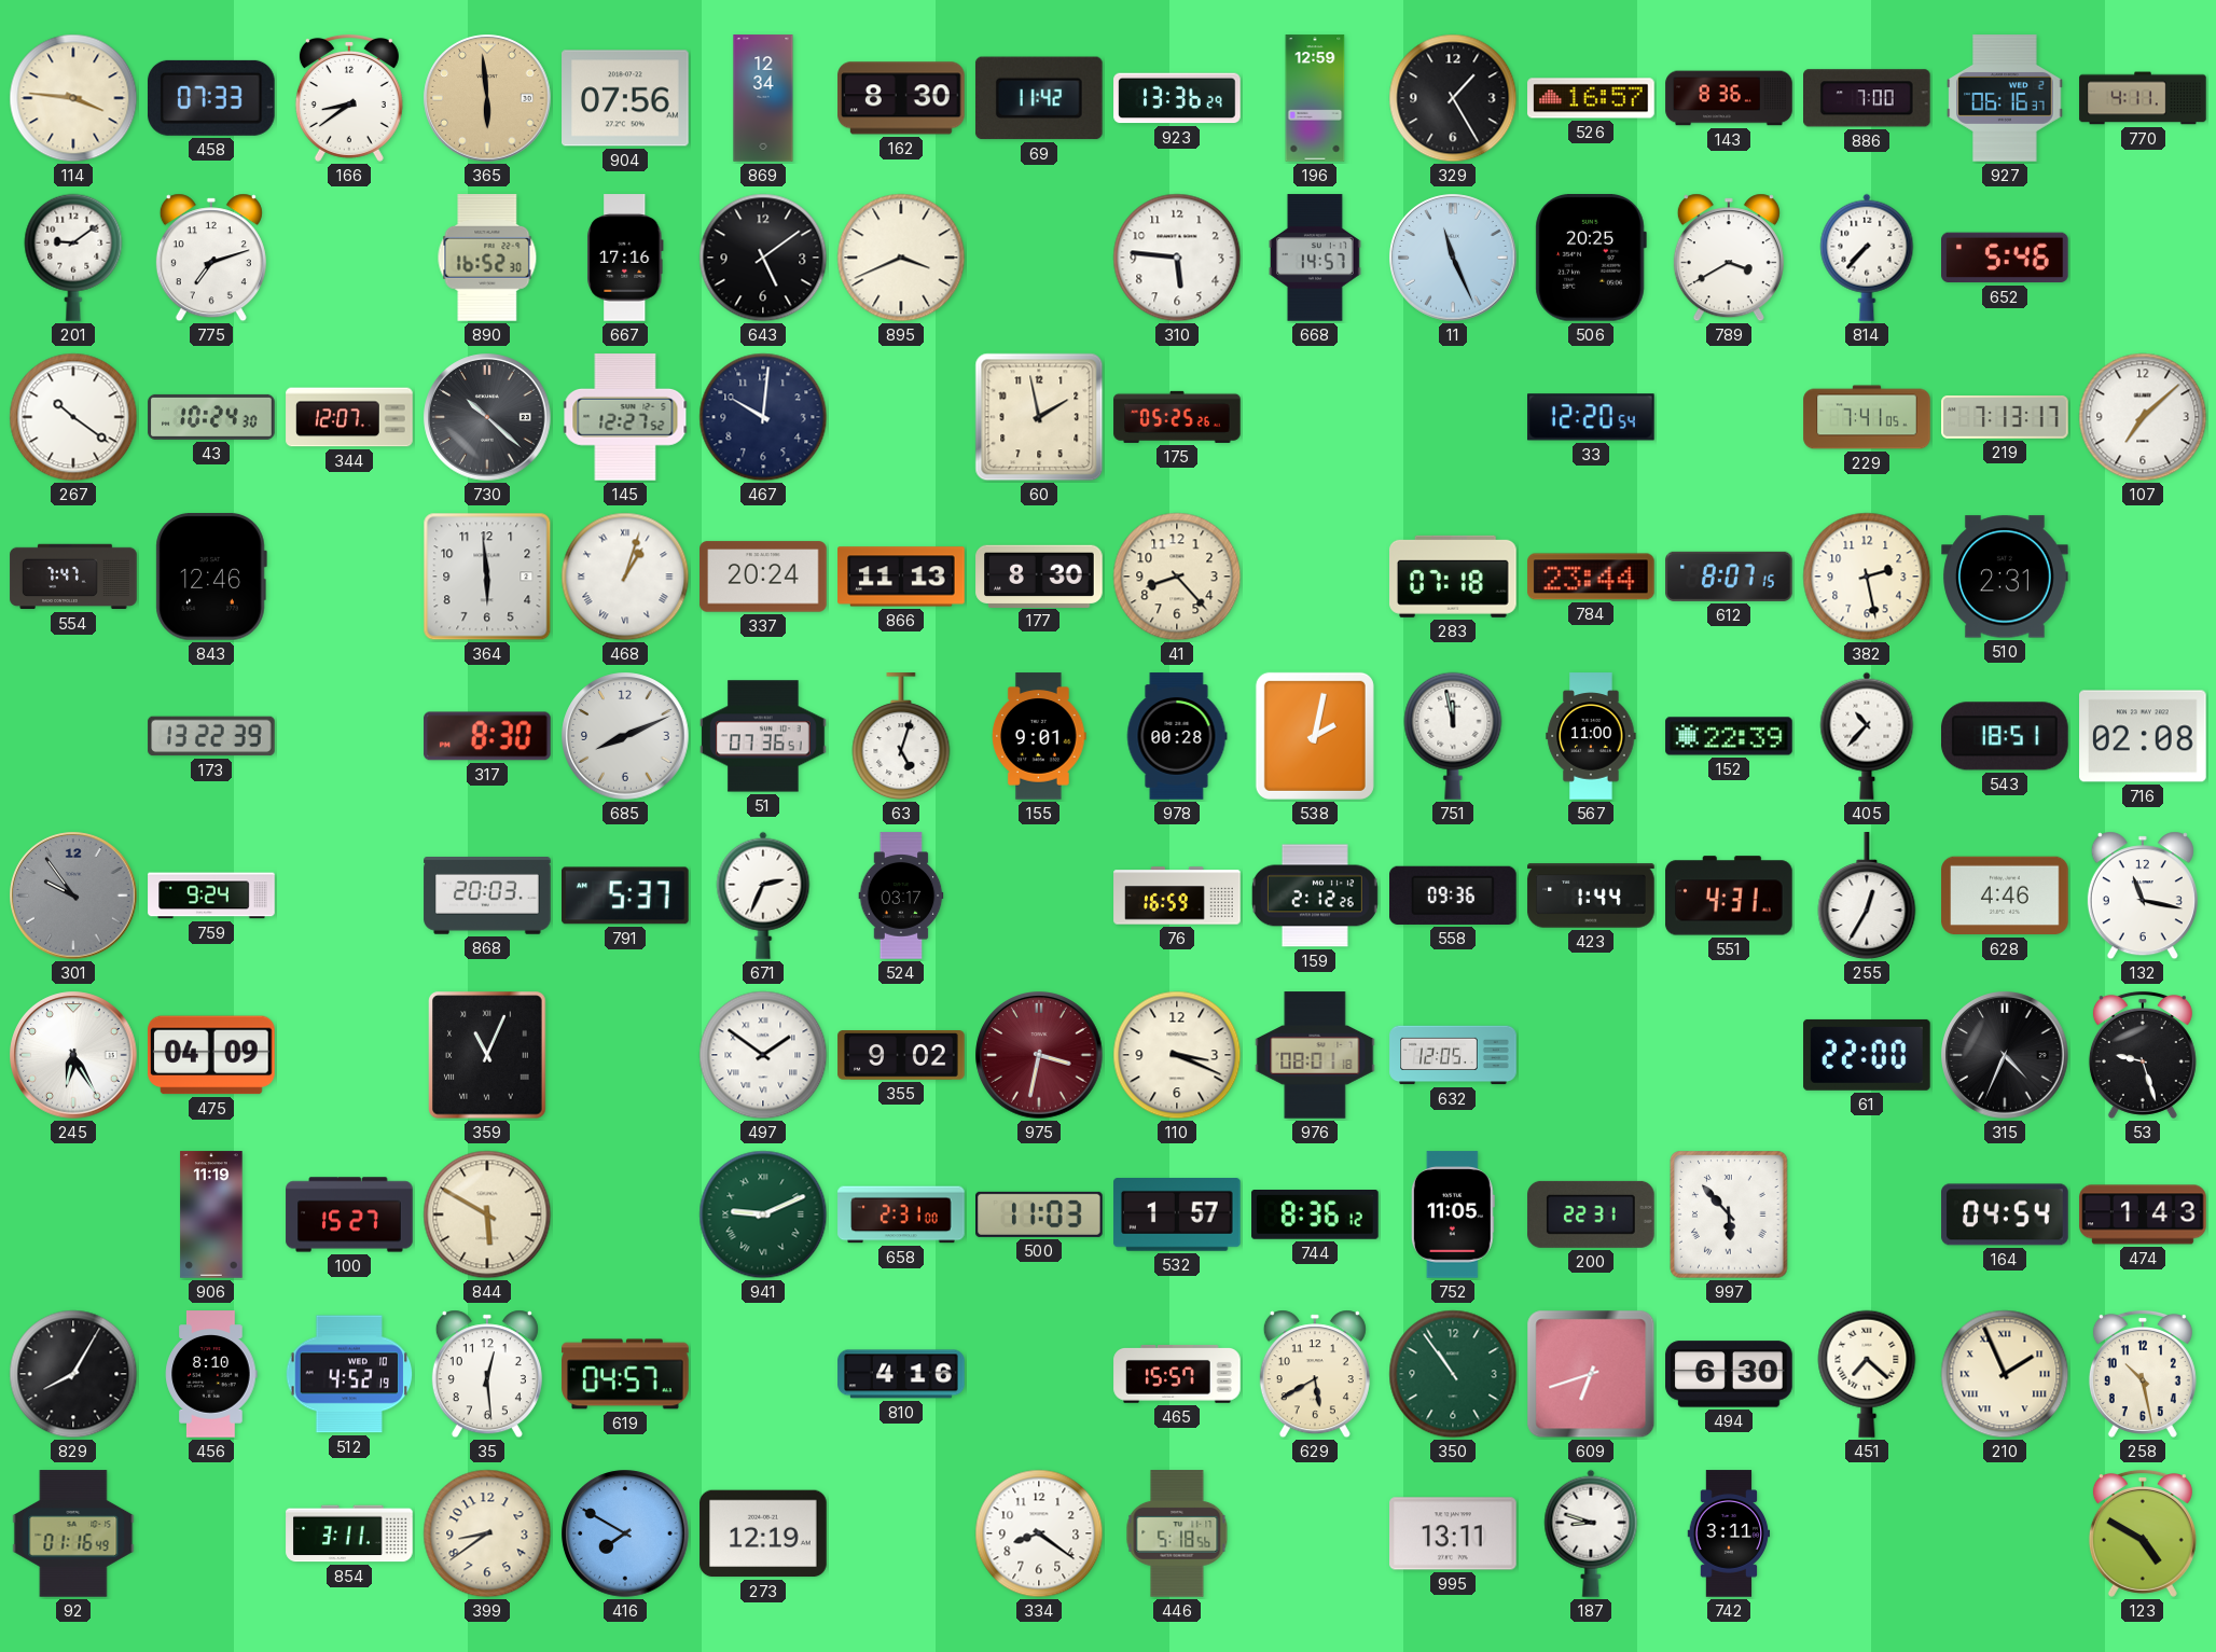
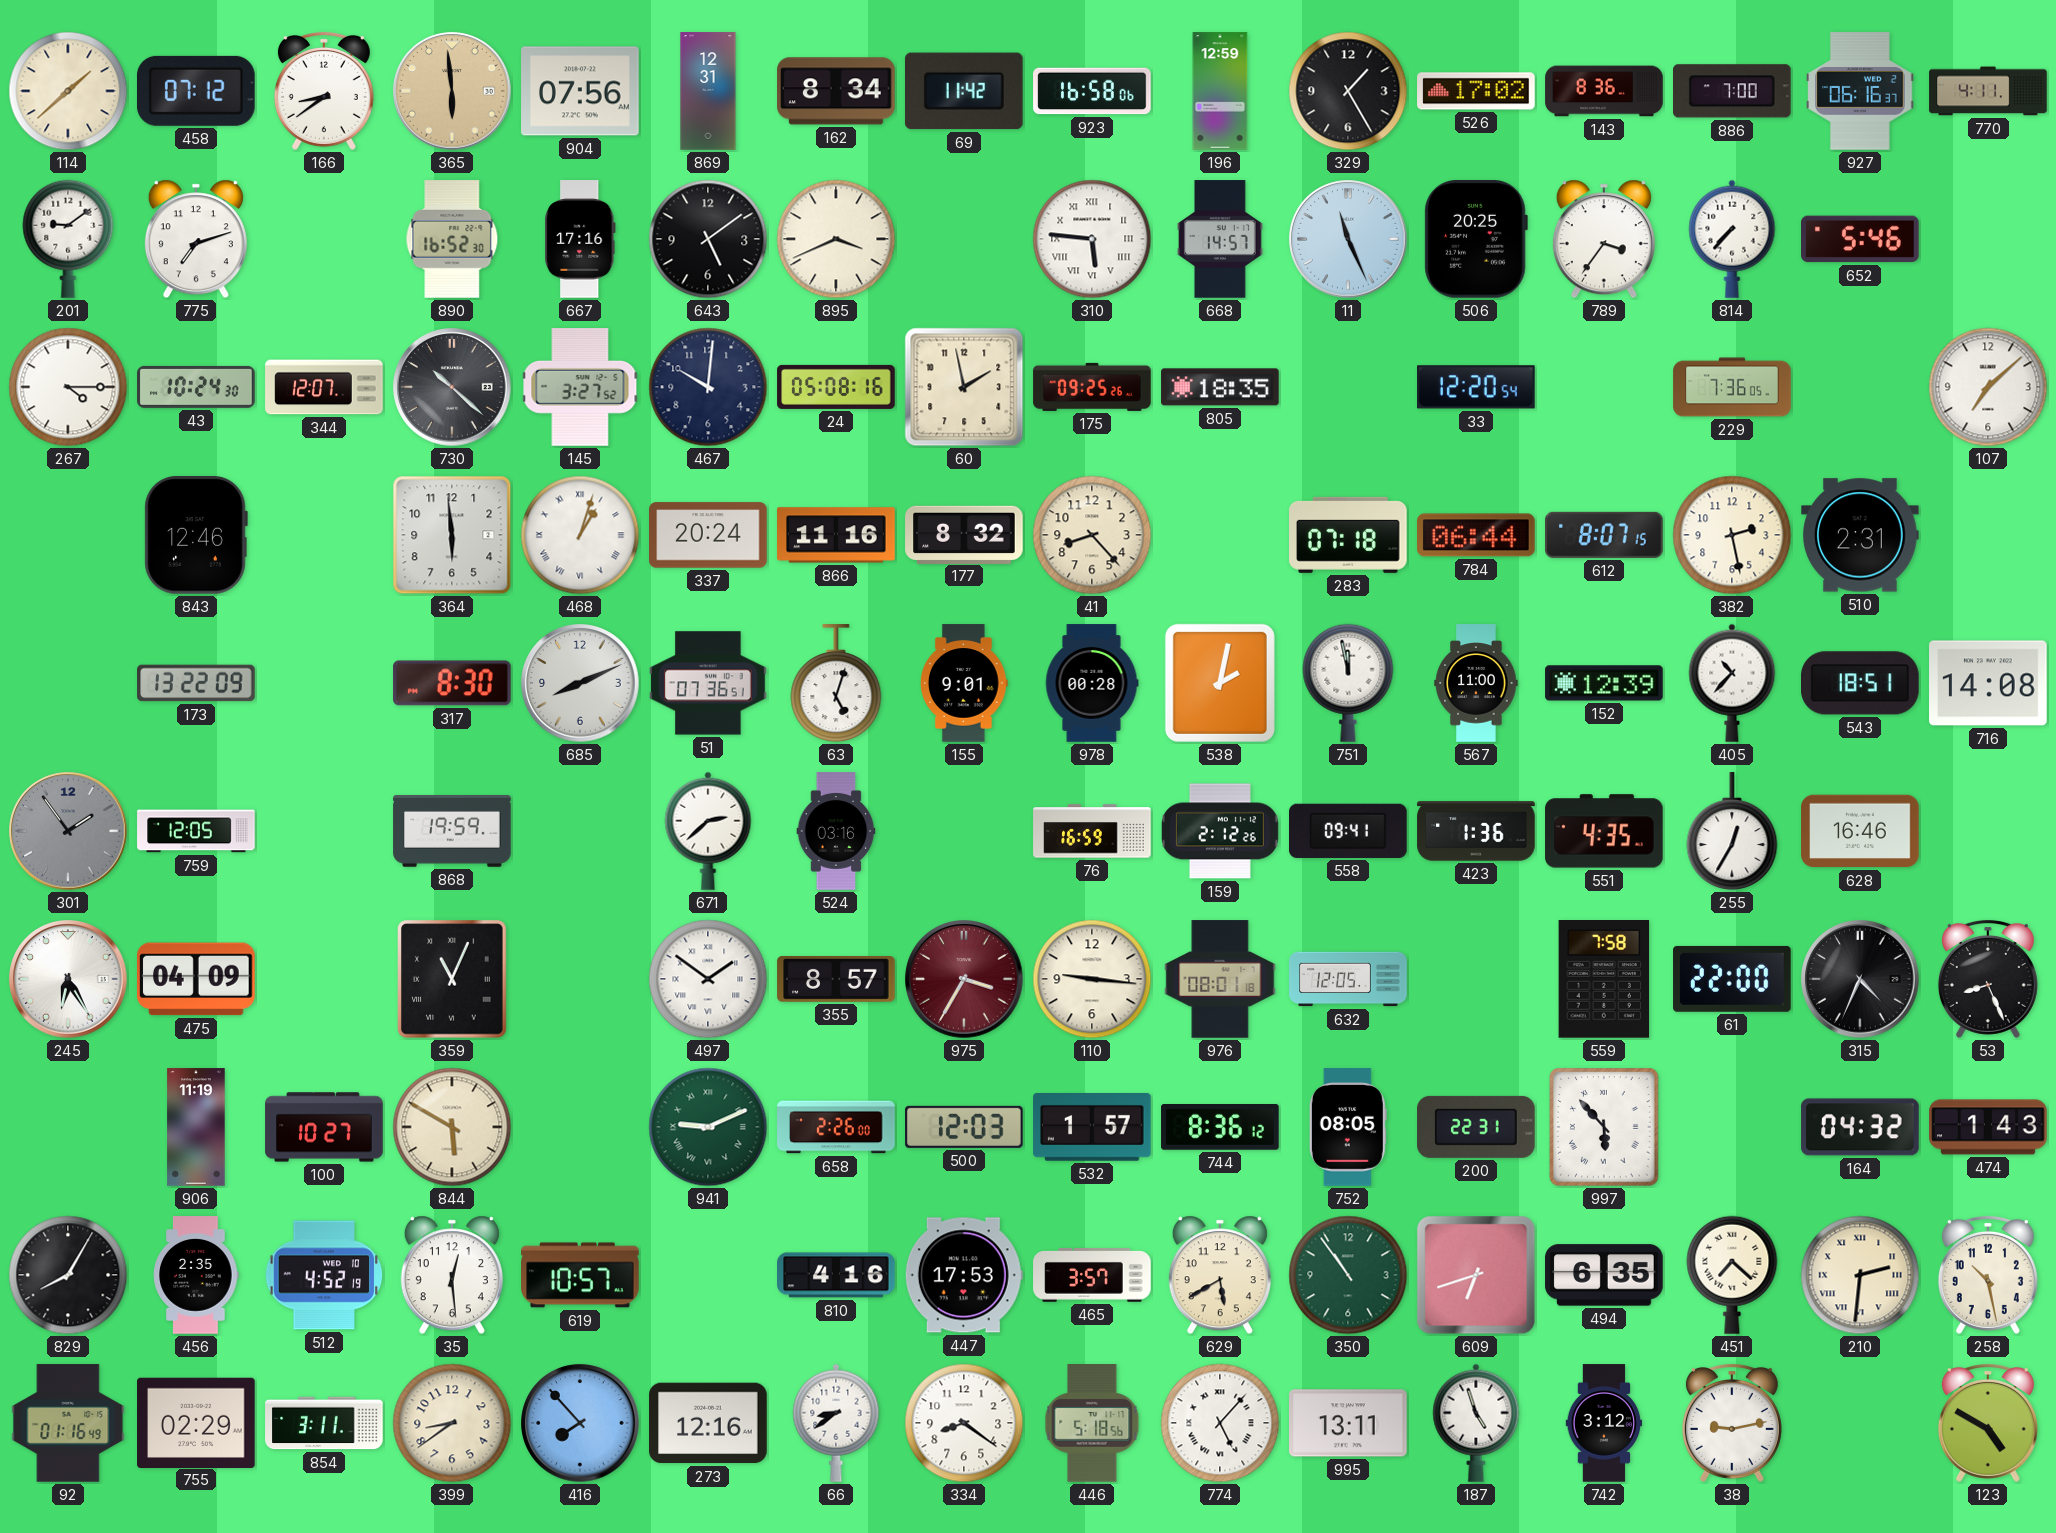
114: 3:46 -> 1:38
458: 07:33 -> 07:12
869: 12:34 -> 12:31
162: 8:30 -> 8:34
923: 13:36 -> 16:58
526: 16:57 -> 17:02
310 numerals: Arabic -> Roman
789: 3:40 -> 3:36
267: 10:21 -> 4:15
145: 12:27 -> 3:27
24: none -> 05:08
175: 05:25 -> 09:25
805: none -> 18:35
229: 7:41 -> 7:36
219: 7:13 -> none
554: 7:47 -> none
866: 11:13 -> 11:16
177: 8:30 -> 8:32
784: 23:44 -> 06:44
173: 13:22:39 -> 13:22:09
152: 22:39 -> 12:39
716: 02:08 -> 14:08
301: 9:54 -> 1:54
759: 9:24 -> 12:05
868: 20:03 -> 19:59
791: 5:37 -> none
671: 2:34 -> 2:38
524: 03:17 -> 03:16
558: 09:36 -> 09:41
423: 1:44 -> 1:36
551: 4:31 -> 4:35
628: 4:46 -> 16:46
132: 11:17 -> none
355: 9:02 -> 8:57
975: 3:32 -> 3:35
110: 3:19 -> 9:16
559: none -> 7:58
53: 9:27 -> 8:26
100: 15:27 -> 10:27
658: 2:31 -> 2:26
500: 11:03 -> 12:03
752: 11:05 -> 08:05
164: 04:54 -> 04:32
456: 8:10 -> 2:35
619: 04:57 -> 10:57
447: none -> 17:53
465: 15:57 -> 3:57
494: 6:30 -> 6:35
210: 1:56 -> 2:31
755: none -> 02:29
416: 7:50 -> 7:53
273: 12:19 -> 12:16
66: none -> 8:39
774: none -> 5:07
187: 8:48 -> 4:57
742: 3:11 -> 3:12
38: none -> 9:13
